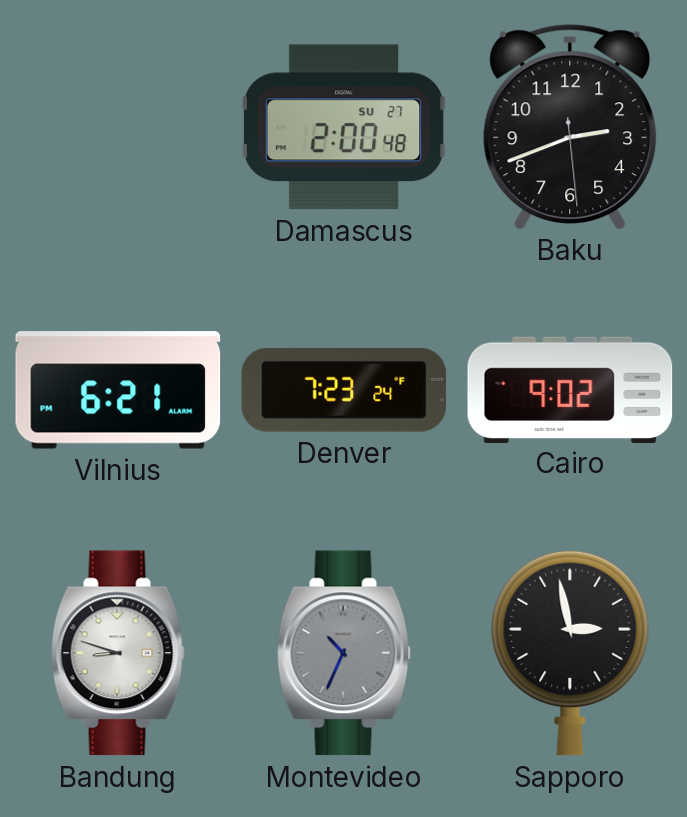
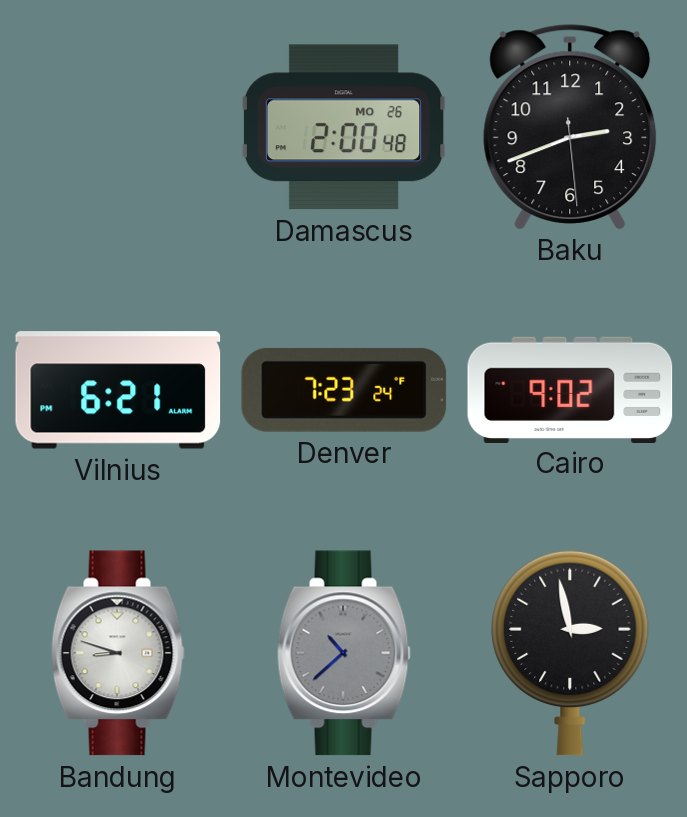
Damascus date: SU 27 -> MO 26
Montevideo: 10:34 -> 10:38
